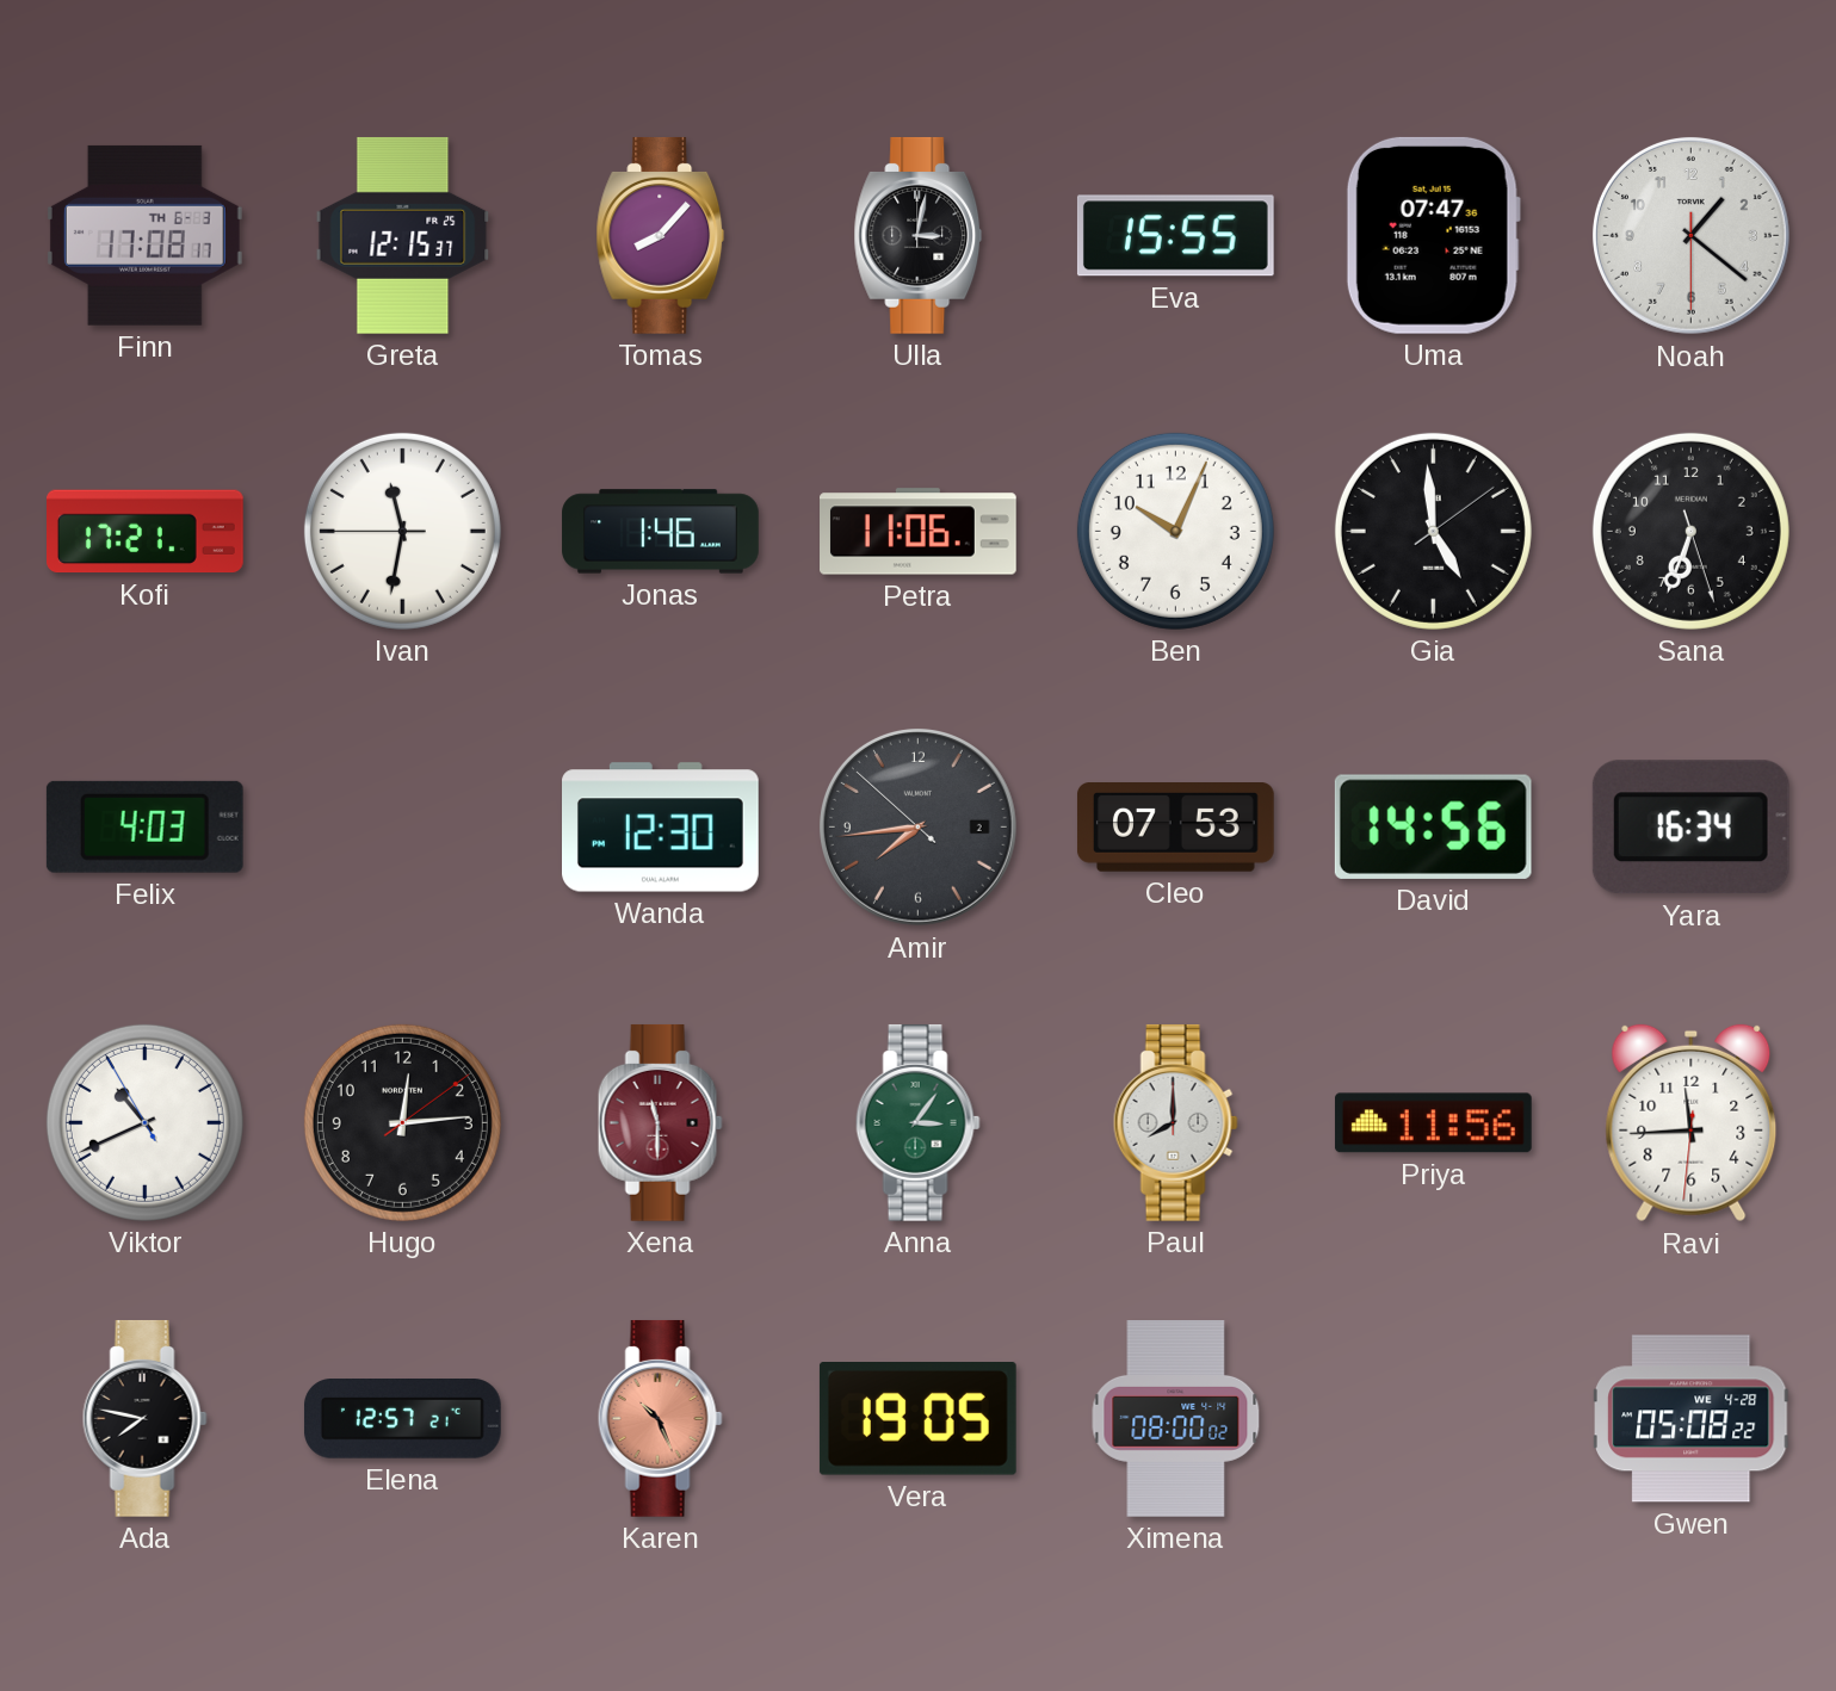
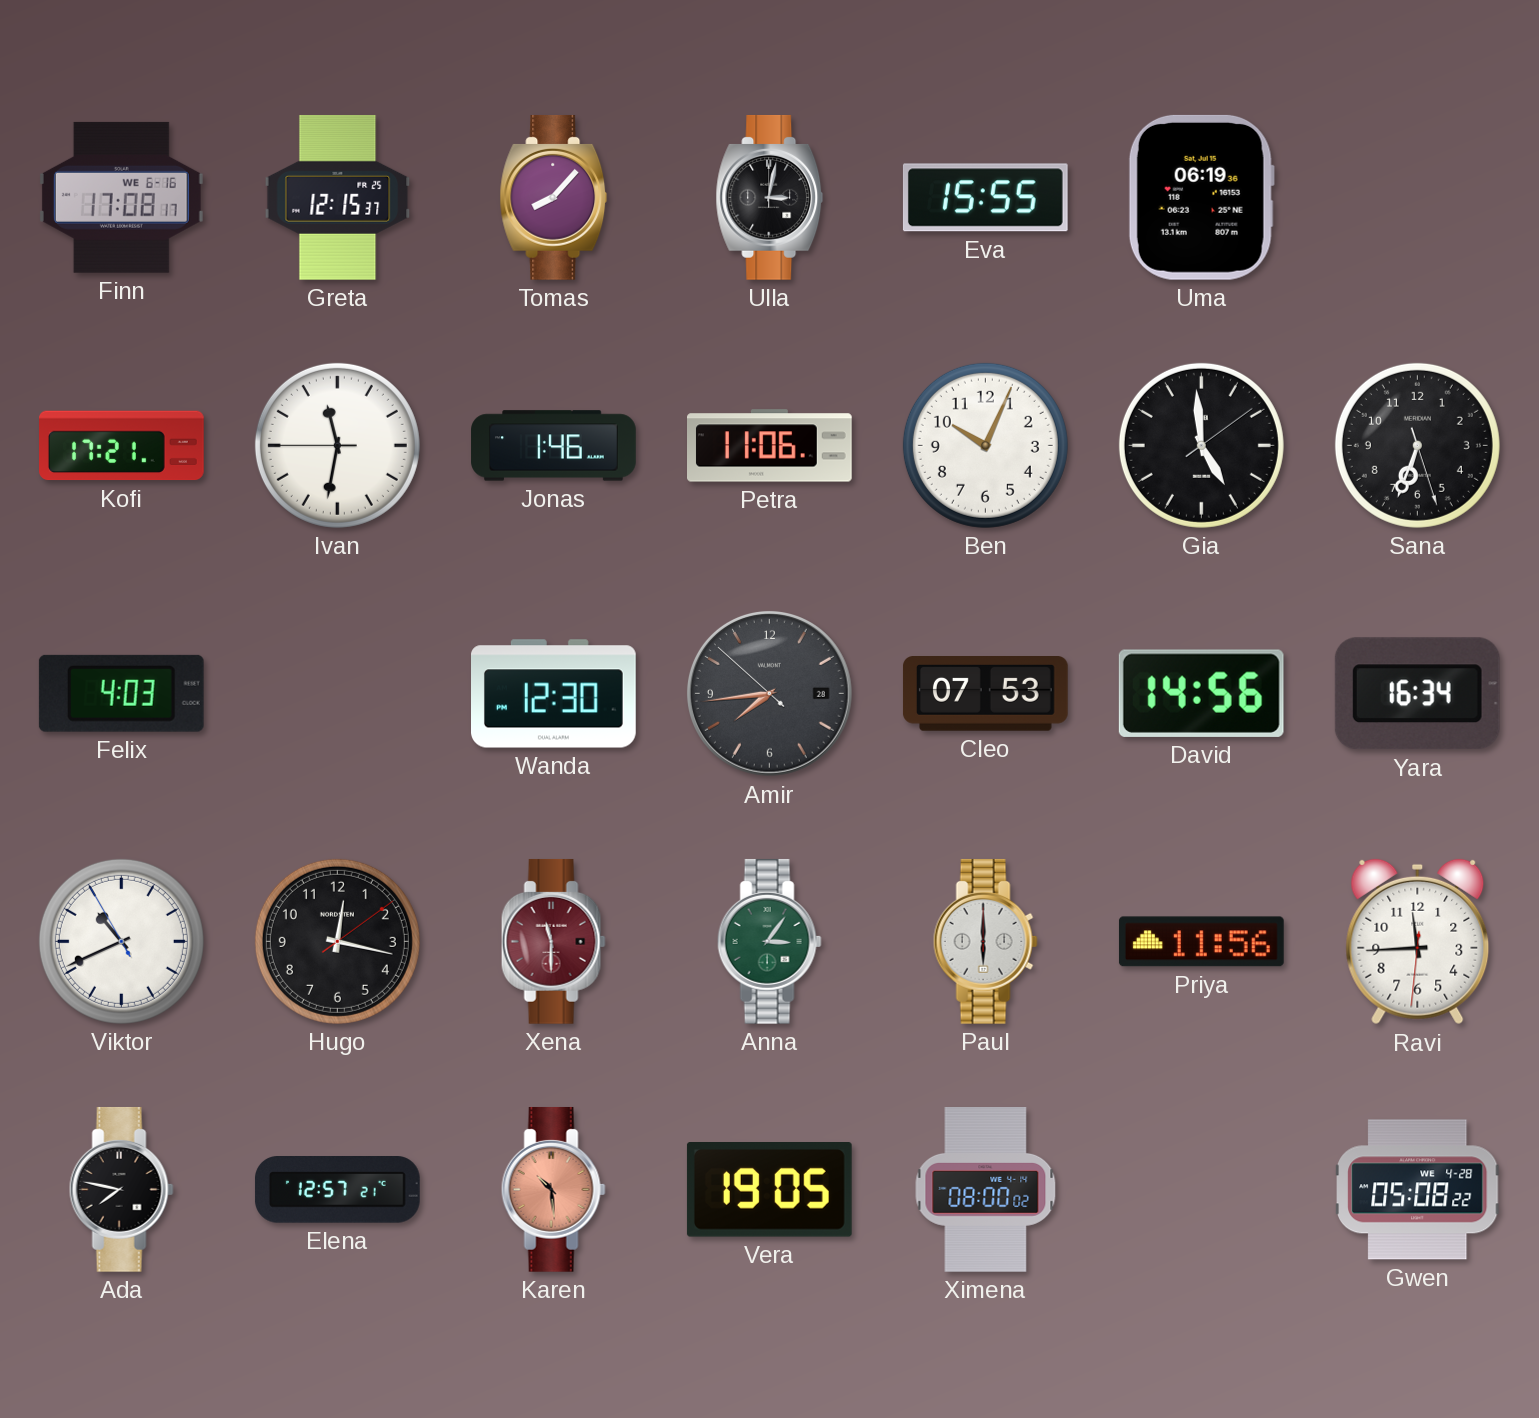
Finn date: TH 6-3 -> WE 6-16
Uma: 07:47 -> 06:19
Noah: 1:21 -> none
Amir date: 2 -> 28
Hugo: 12:14 -> 12:17
Paul: 8:00 -> 6:00
Karen: 10:26 -> 10:29
